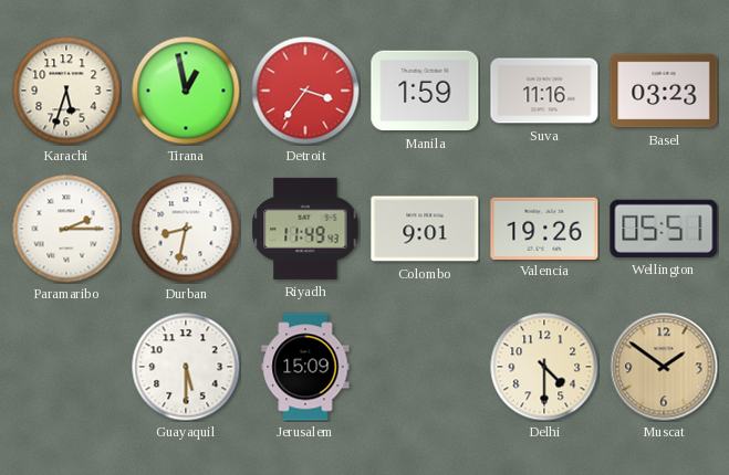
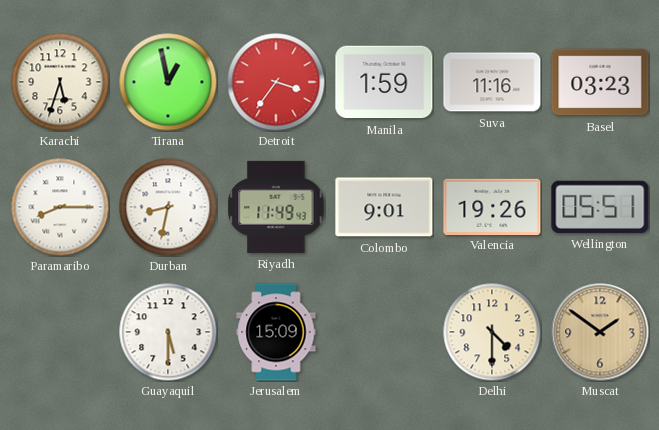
Paramaribo: 2:15 -> 8:15
